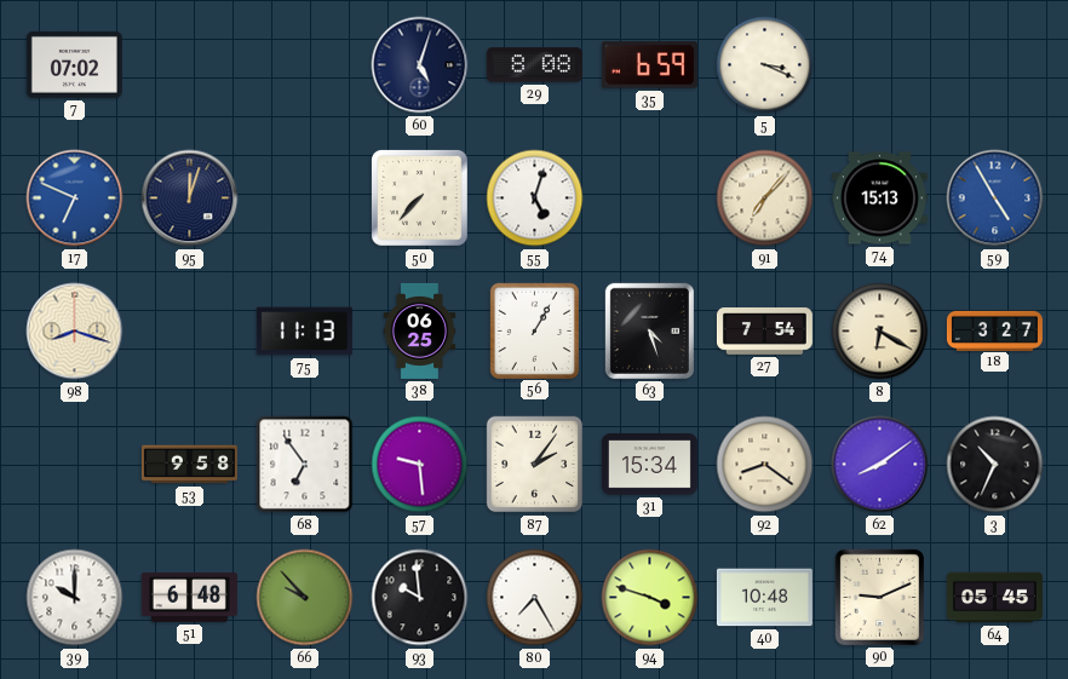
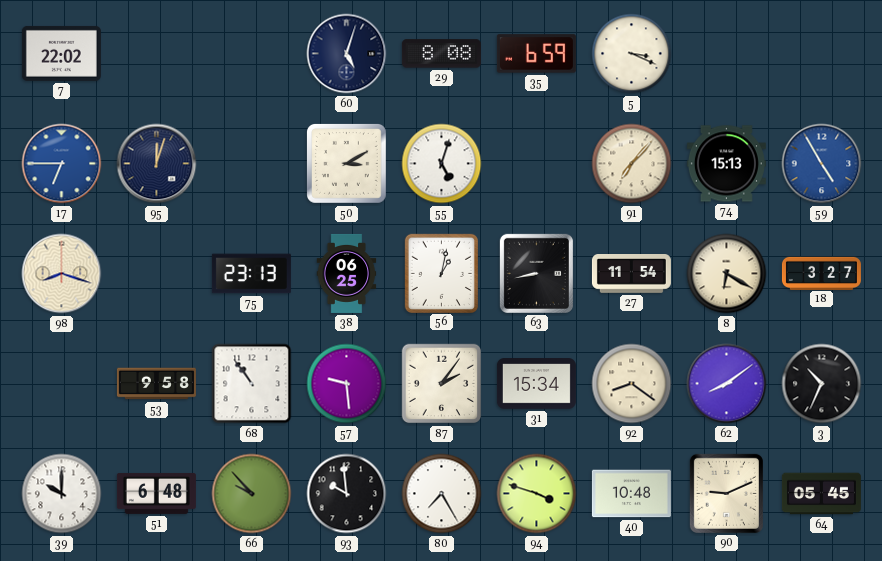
7: 07:02 -> 22:02
17: 6:49 -> 6:45
50: 7:37 -> 3:10
75: 11:13 -> 23:13
56: 1:05 -> 1:02
63: 4:27 -> 8:43
27: 7:54 -> 11:54
68: 6:54 -> 10:54
